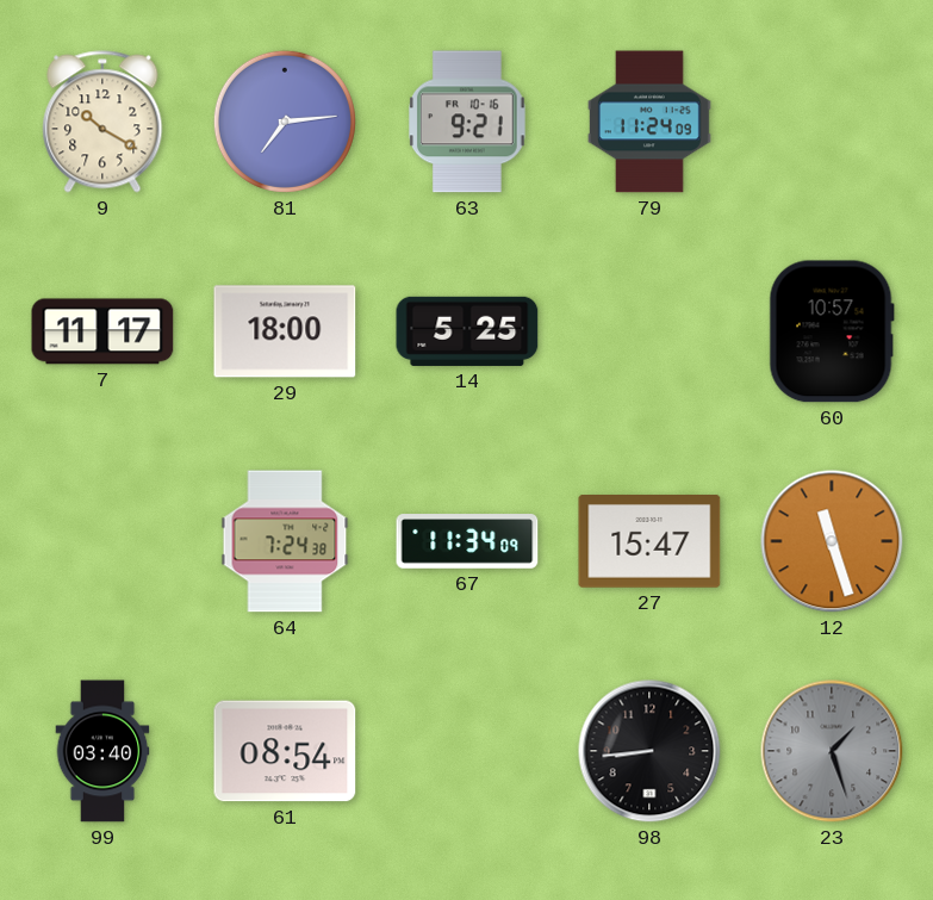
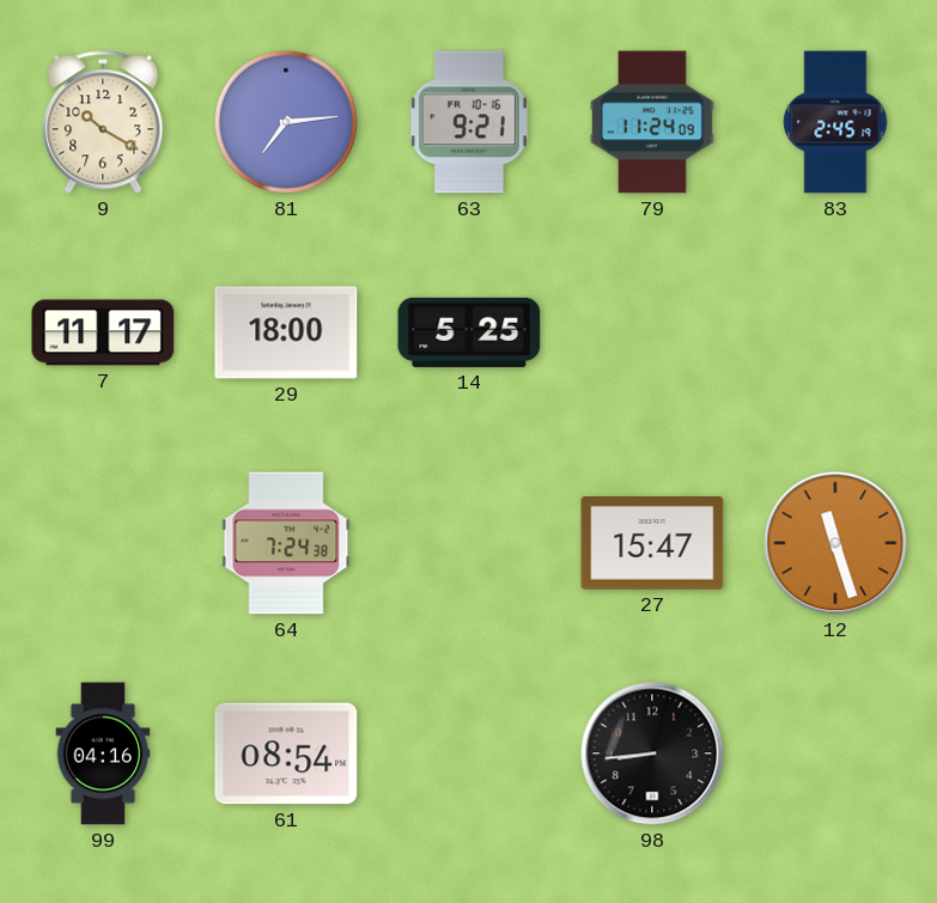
83: none -> 2:45
60: 10:57 -> none
67: 11:34 -> none
99: 03:40 -> 04:16
23: 1:27 -> none
